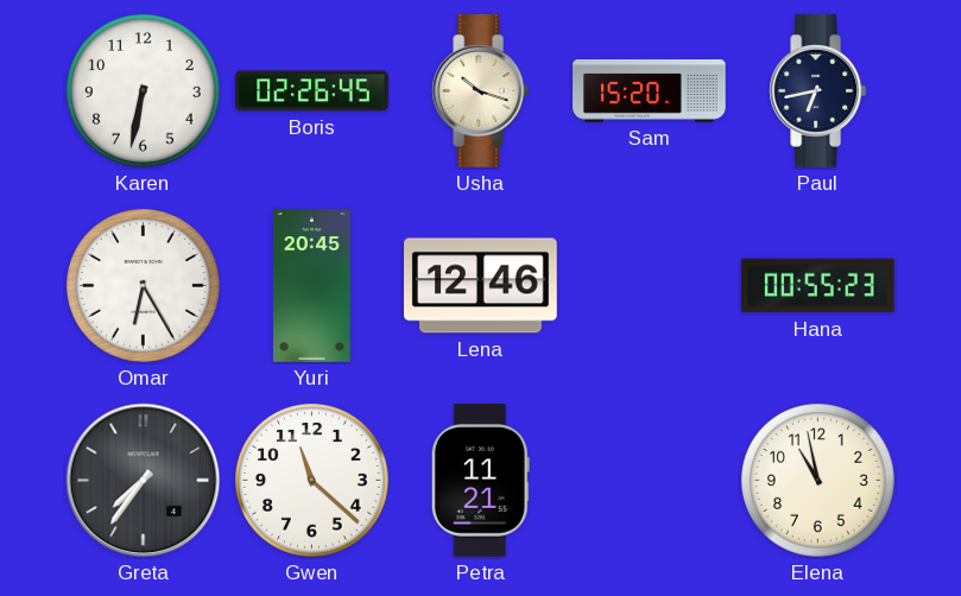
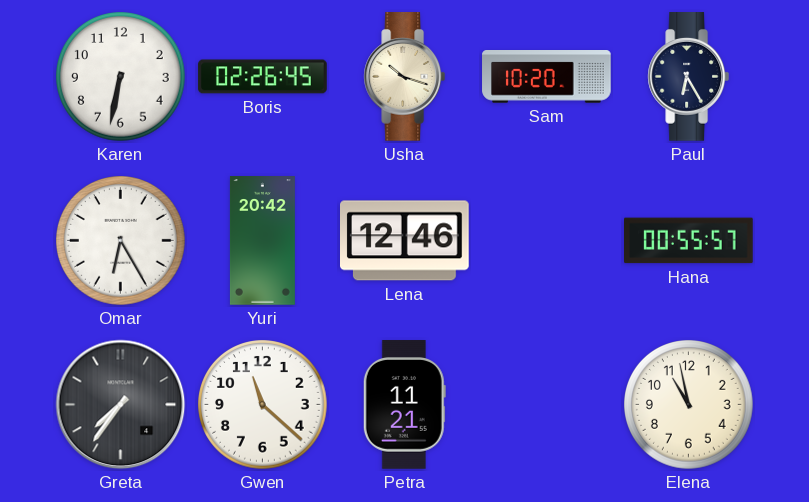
Sam: 15:20 -> 10:20
Paul: 6:43 -> 6:25
Yuri: 20:45 -> 20:42
Hana: 00:55:23 -> 00:55:57
